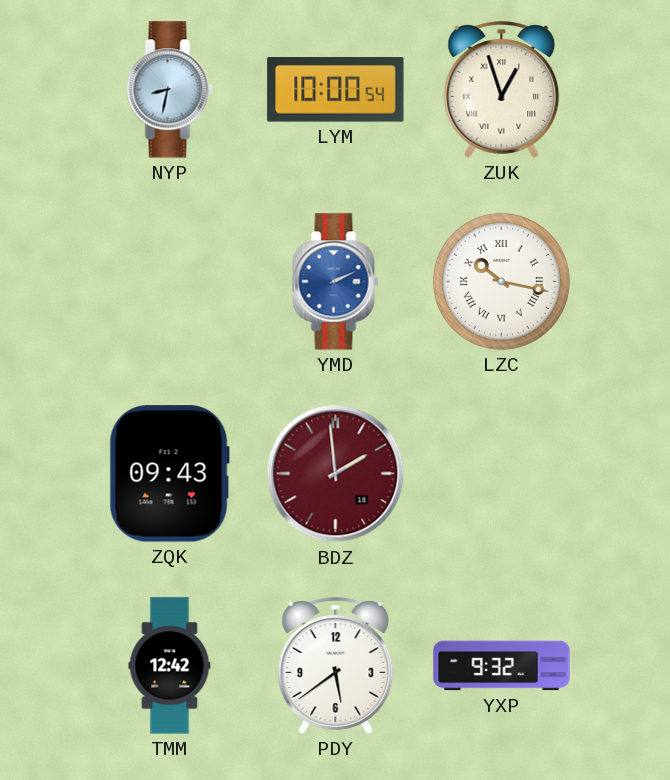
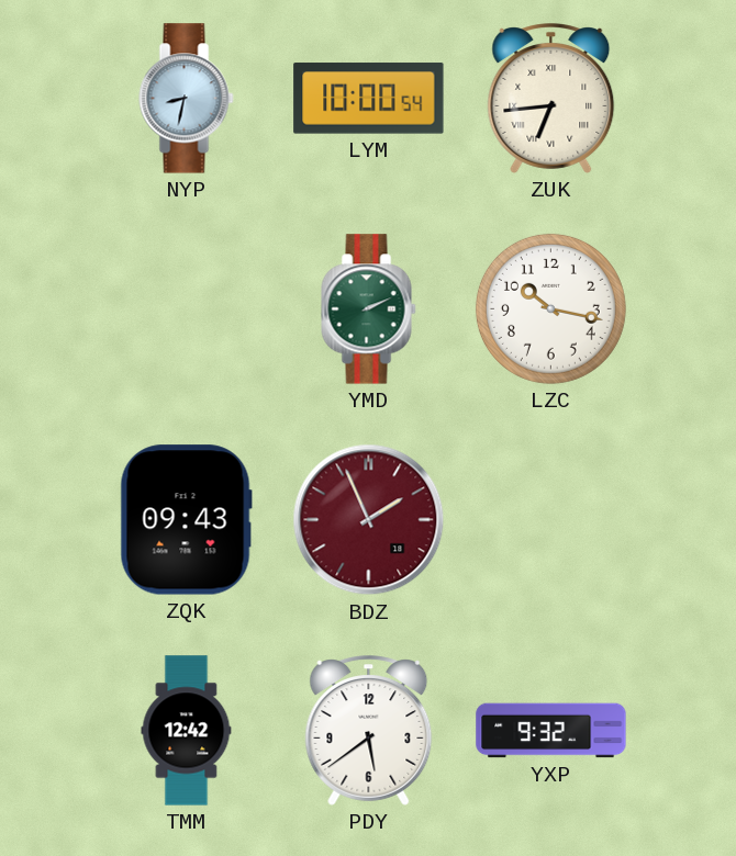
ZUK: 12:57 -> 6:44
YMD dial: blue -> green
LZC numerals: Roman -> Arabic
BDZ: 1:59 -> 1:56
